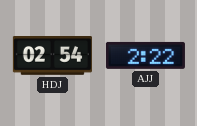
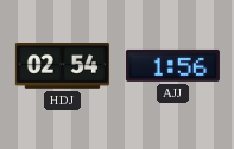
AJJ: 2:22 -> 1:56
